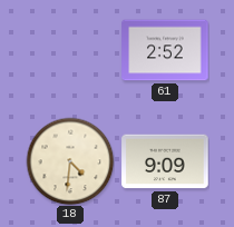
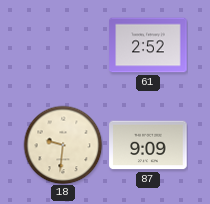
18: 4:31 -> 9:31
